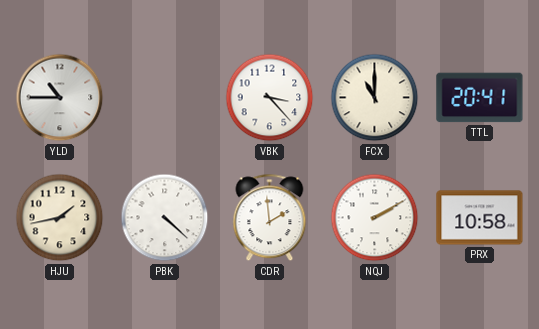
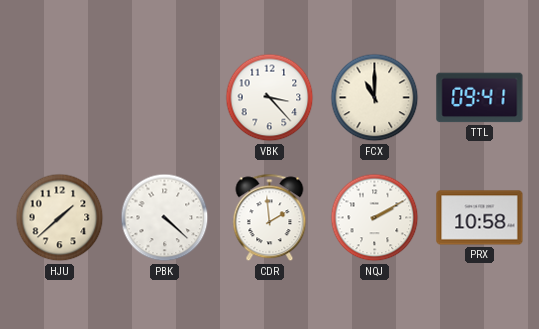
YLD: 10:45 -> none
TTL: 20:41 -> 09:41
HJU: 1:43 -> 1:38
